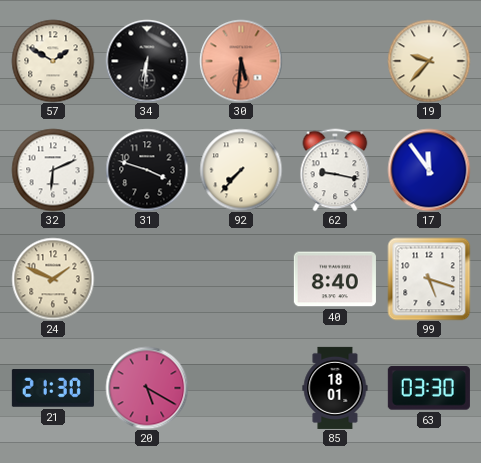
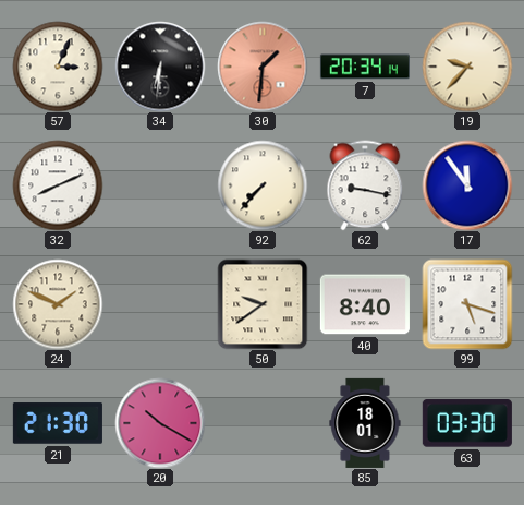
57: 1:50 -> 3:04
30: 5:31 -> 1:31
7: none -> 20:34
32: 6:11 -> 8:11
31: 3:48 -> none
50: none -> 9:39
20: 5:20 -> 10:20
